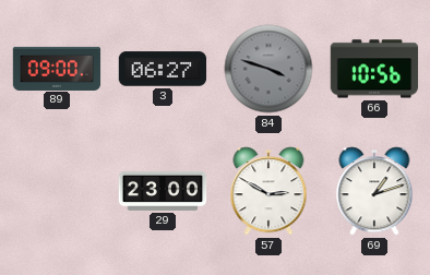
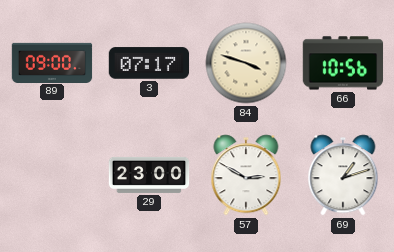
3: 06:27 -> 07:17
84 dial: grey -> cream
